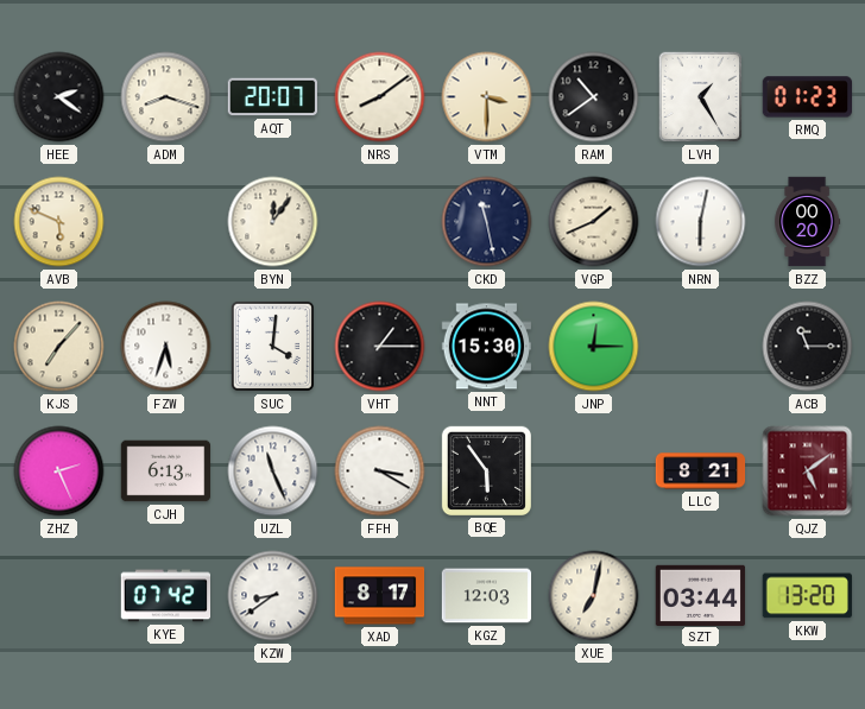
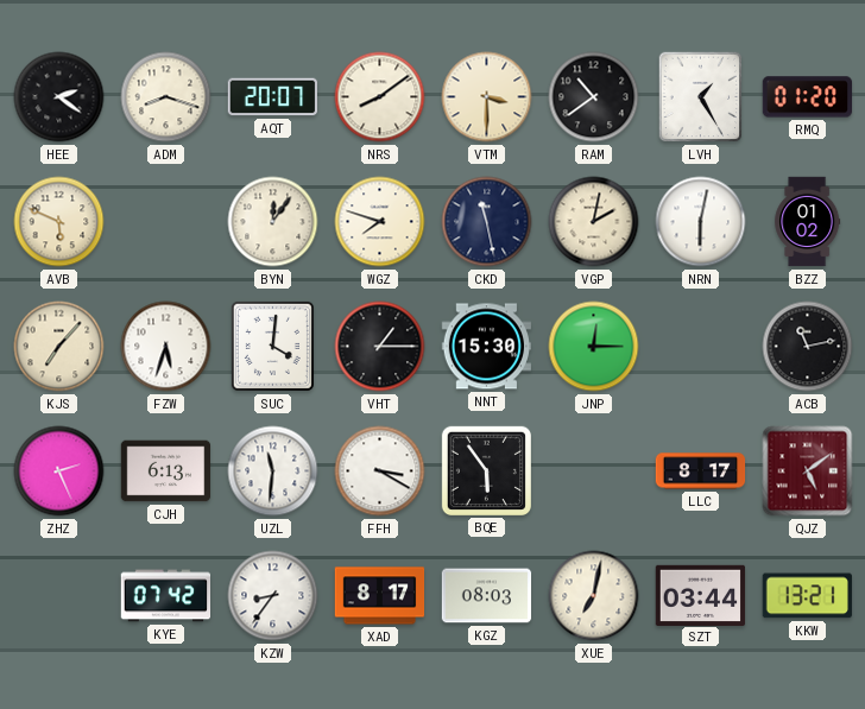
RMQ: 01:23 -> 01:20
WGZ: none -> 7:48
VGP: 1:41 -> 2:02
BZZ: 00:20 -> 01:02
ACB: 11:15 -> 11:13
UZL: 11:26 -> 11:31
LLC: 8:21 -> 8:17
KZW: 8:39 -> 8:36
KGZ: 12:03 -> 08:03
KKW: 13:20 -> 13:21
